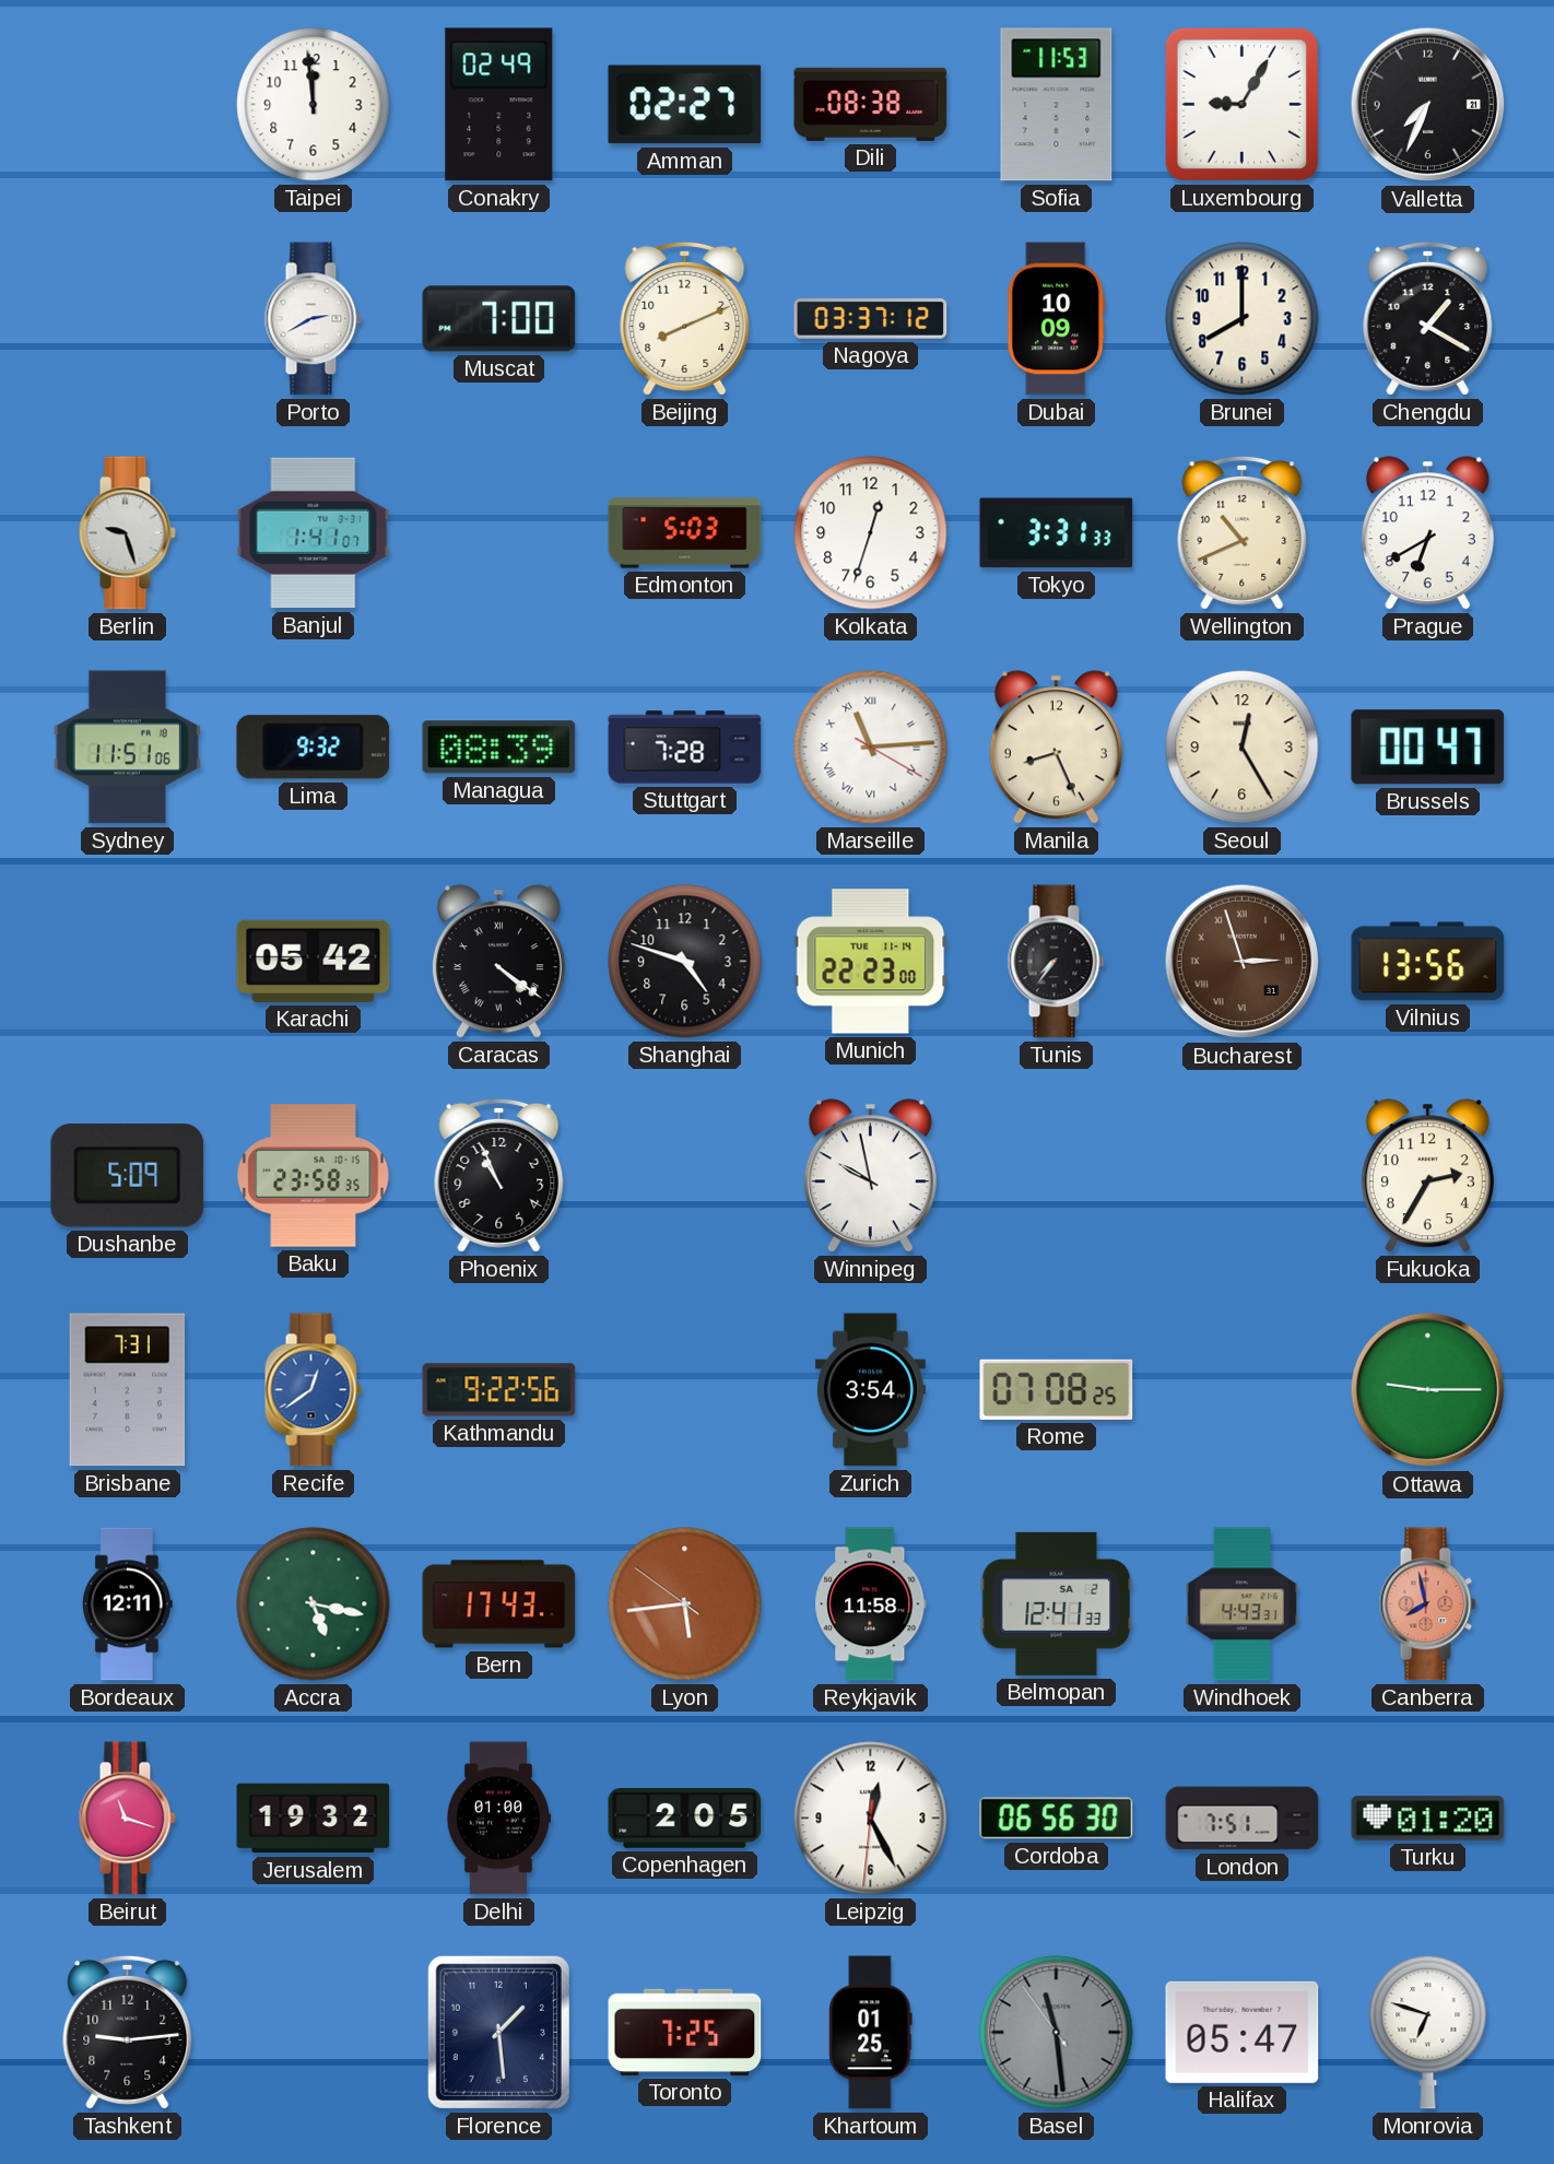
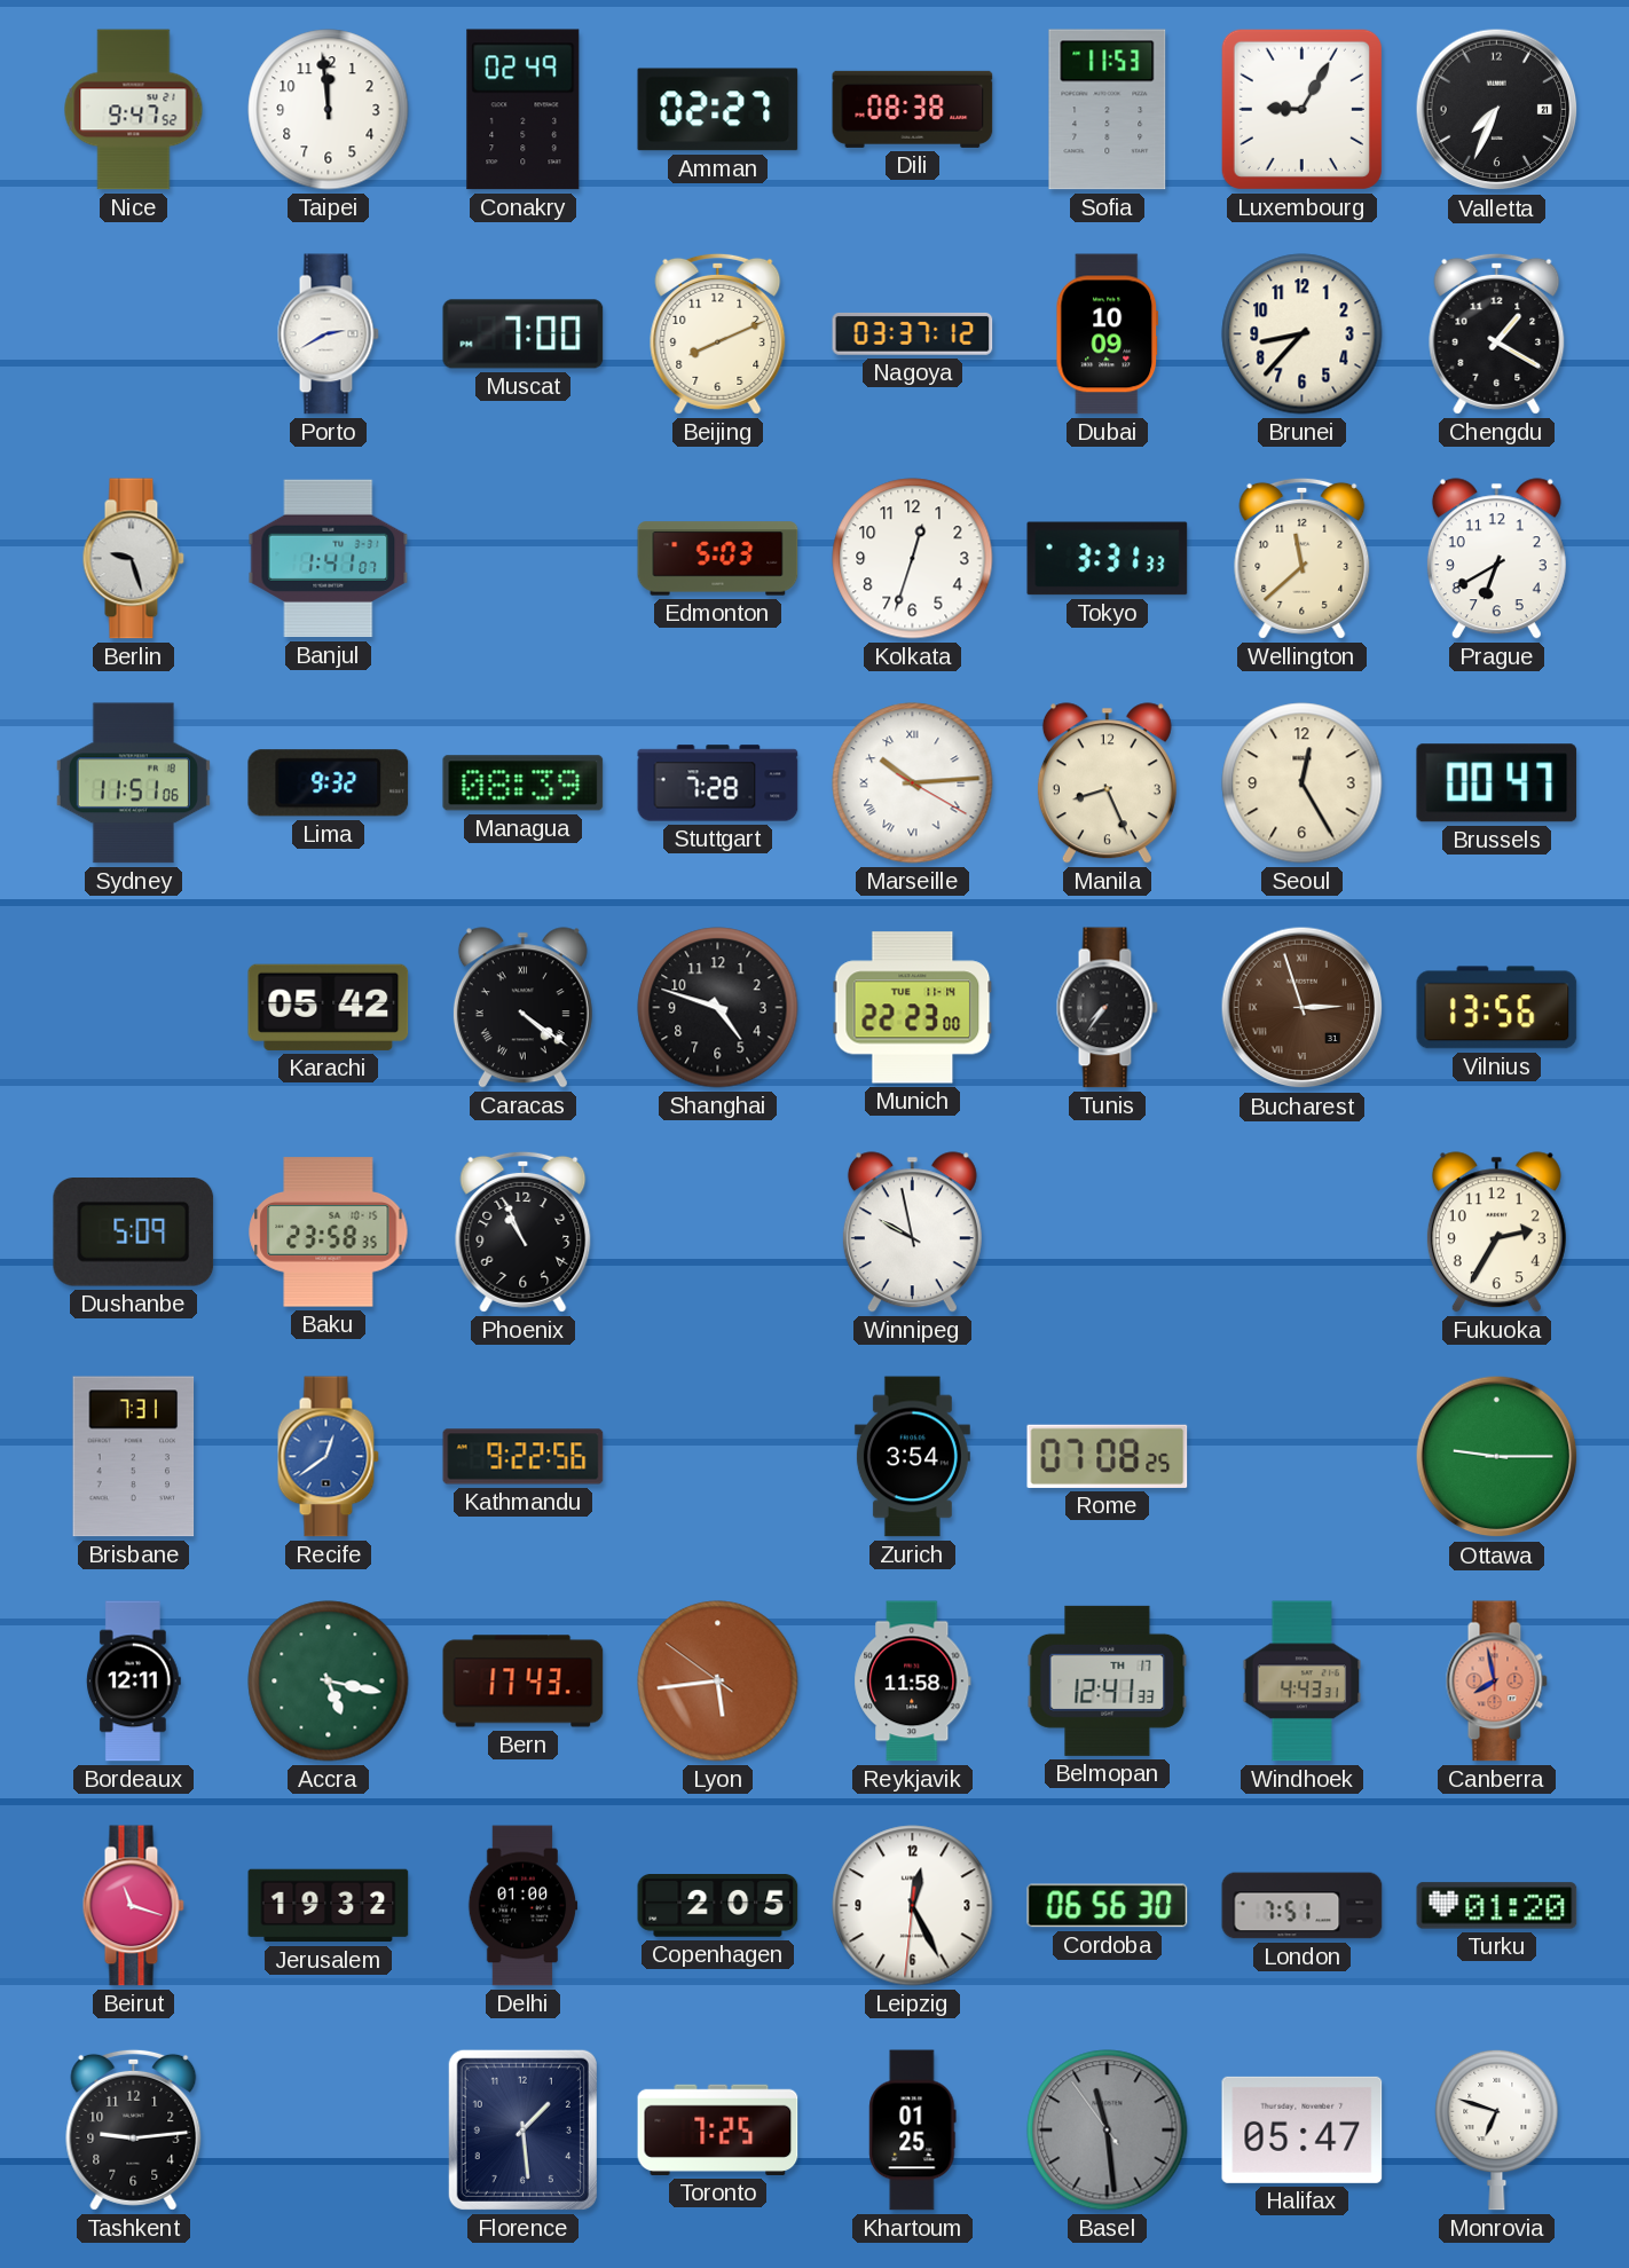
Nice: none -> 9:47
Brunei: 8:00 -> 8:37
Wellington: 10:41 -> 11:38
Marseille: 11:14 -> 10:14
Belmopan date: SA 2 -> TH 17
